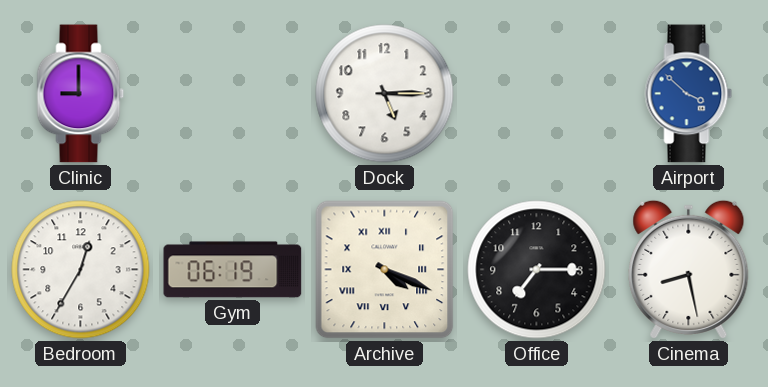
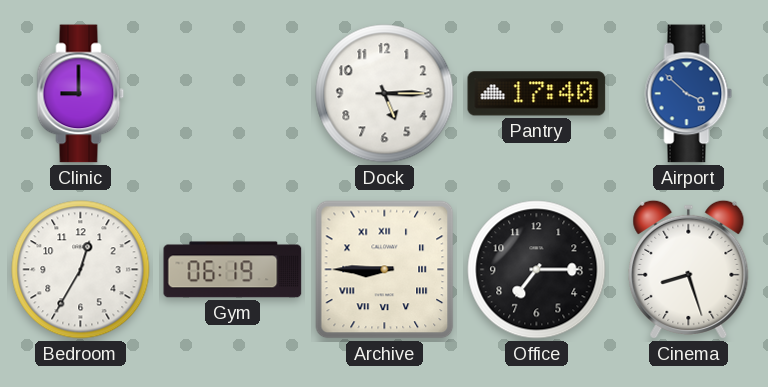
Pantry: none -> 17:40
Archive: 4:19 -> 8:45
Cinema: 8:28 -> 8:27
